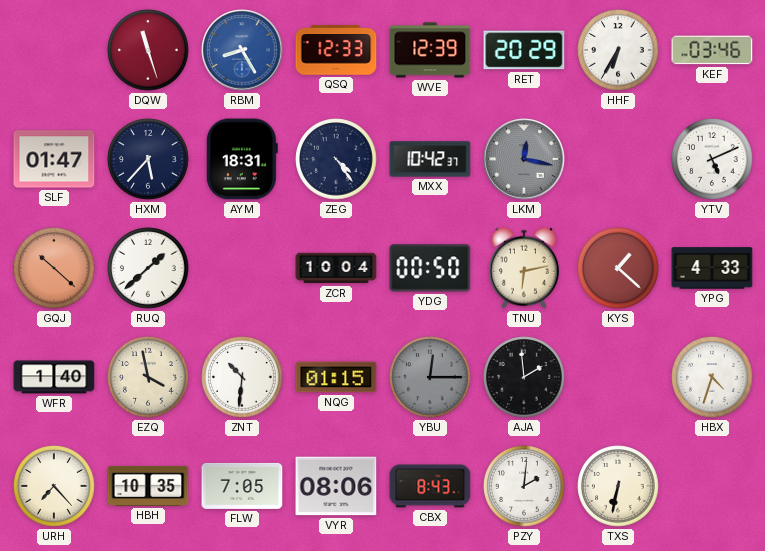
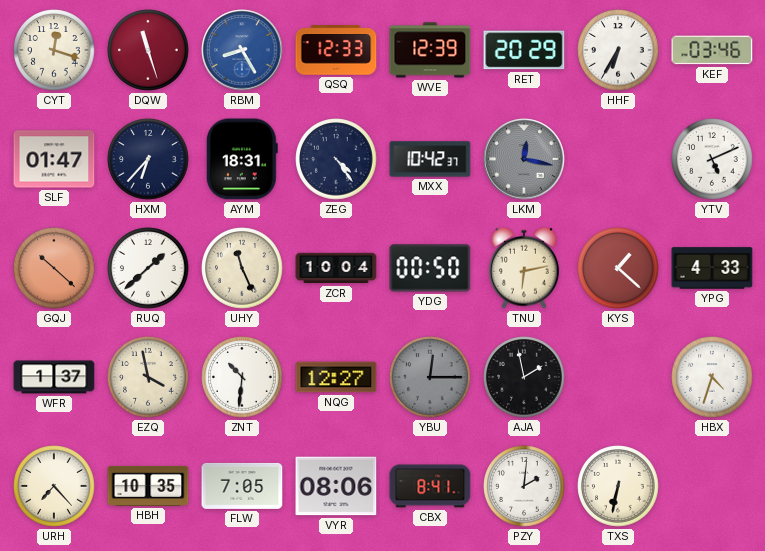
CYT: none -> 12:18
HXM: 5:37 -> 6:37
UHY: none -> 11:26
WFR: 1:40 -> 1:37
NQG: 01:15 -> 12:27
AJA: 1:59 -> 1:58
CBX: 8:43 -> 8:41
